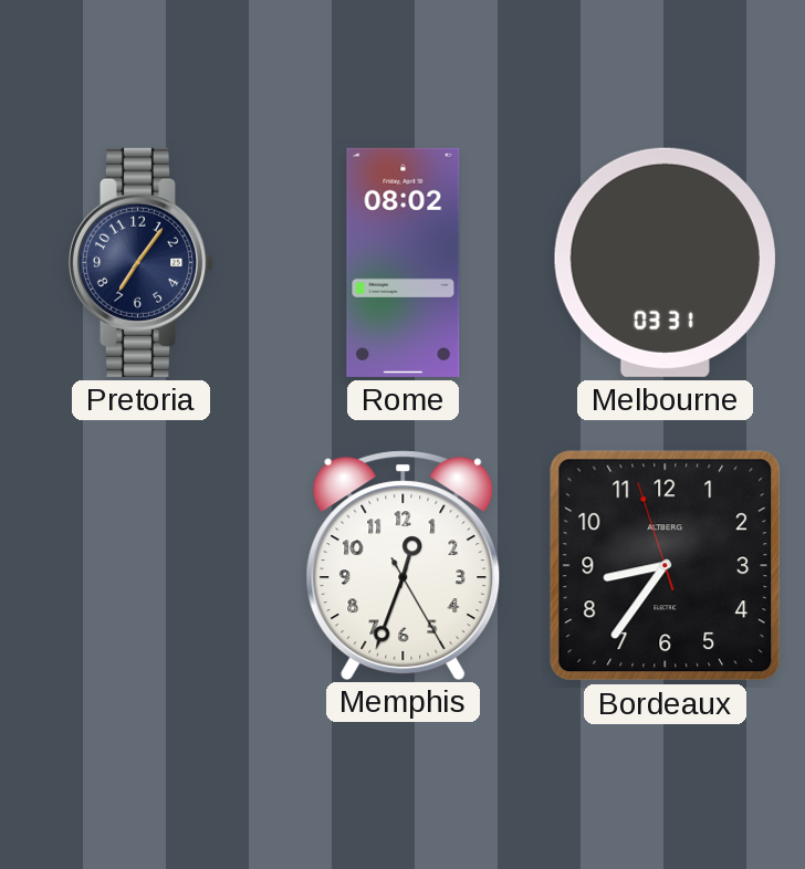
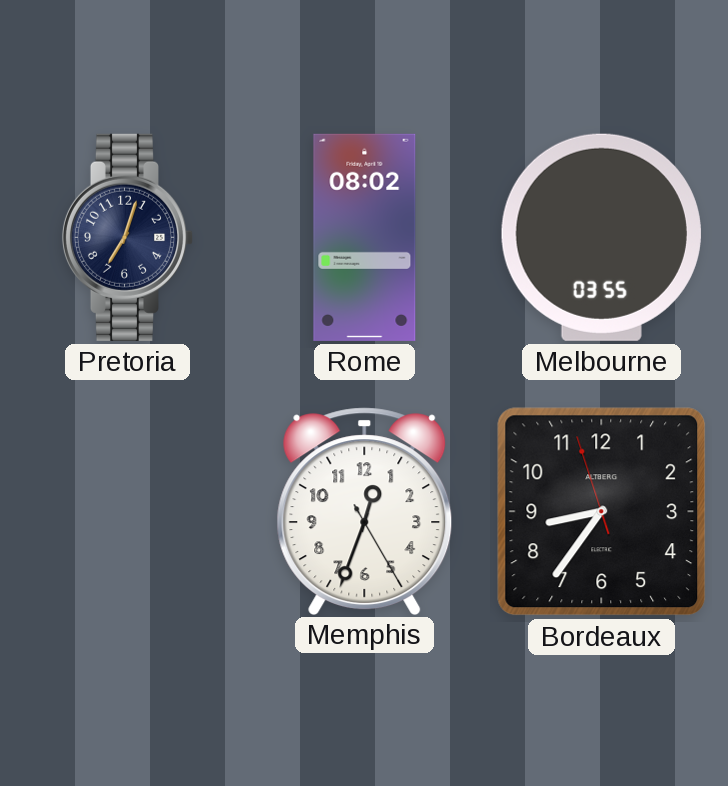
Pretoria: 7:06 -> 7:03
Melbourne: 03:31 -> 03:55
